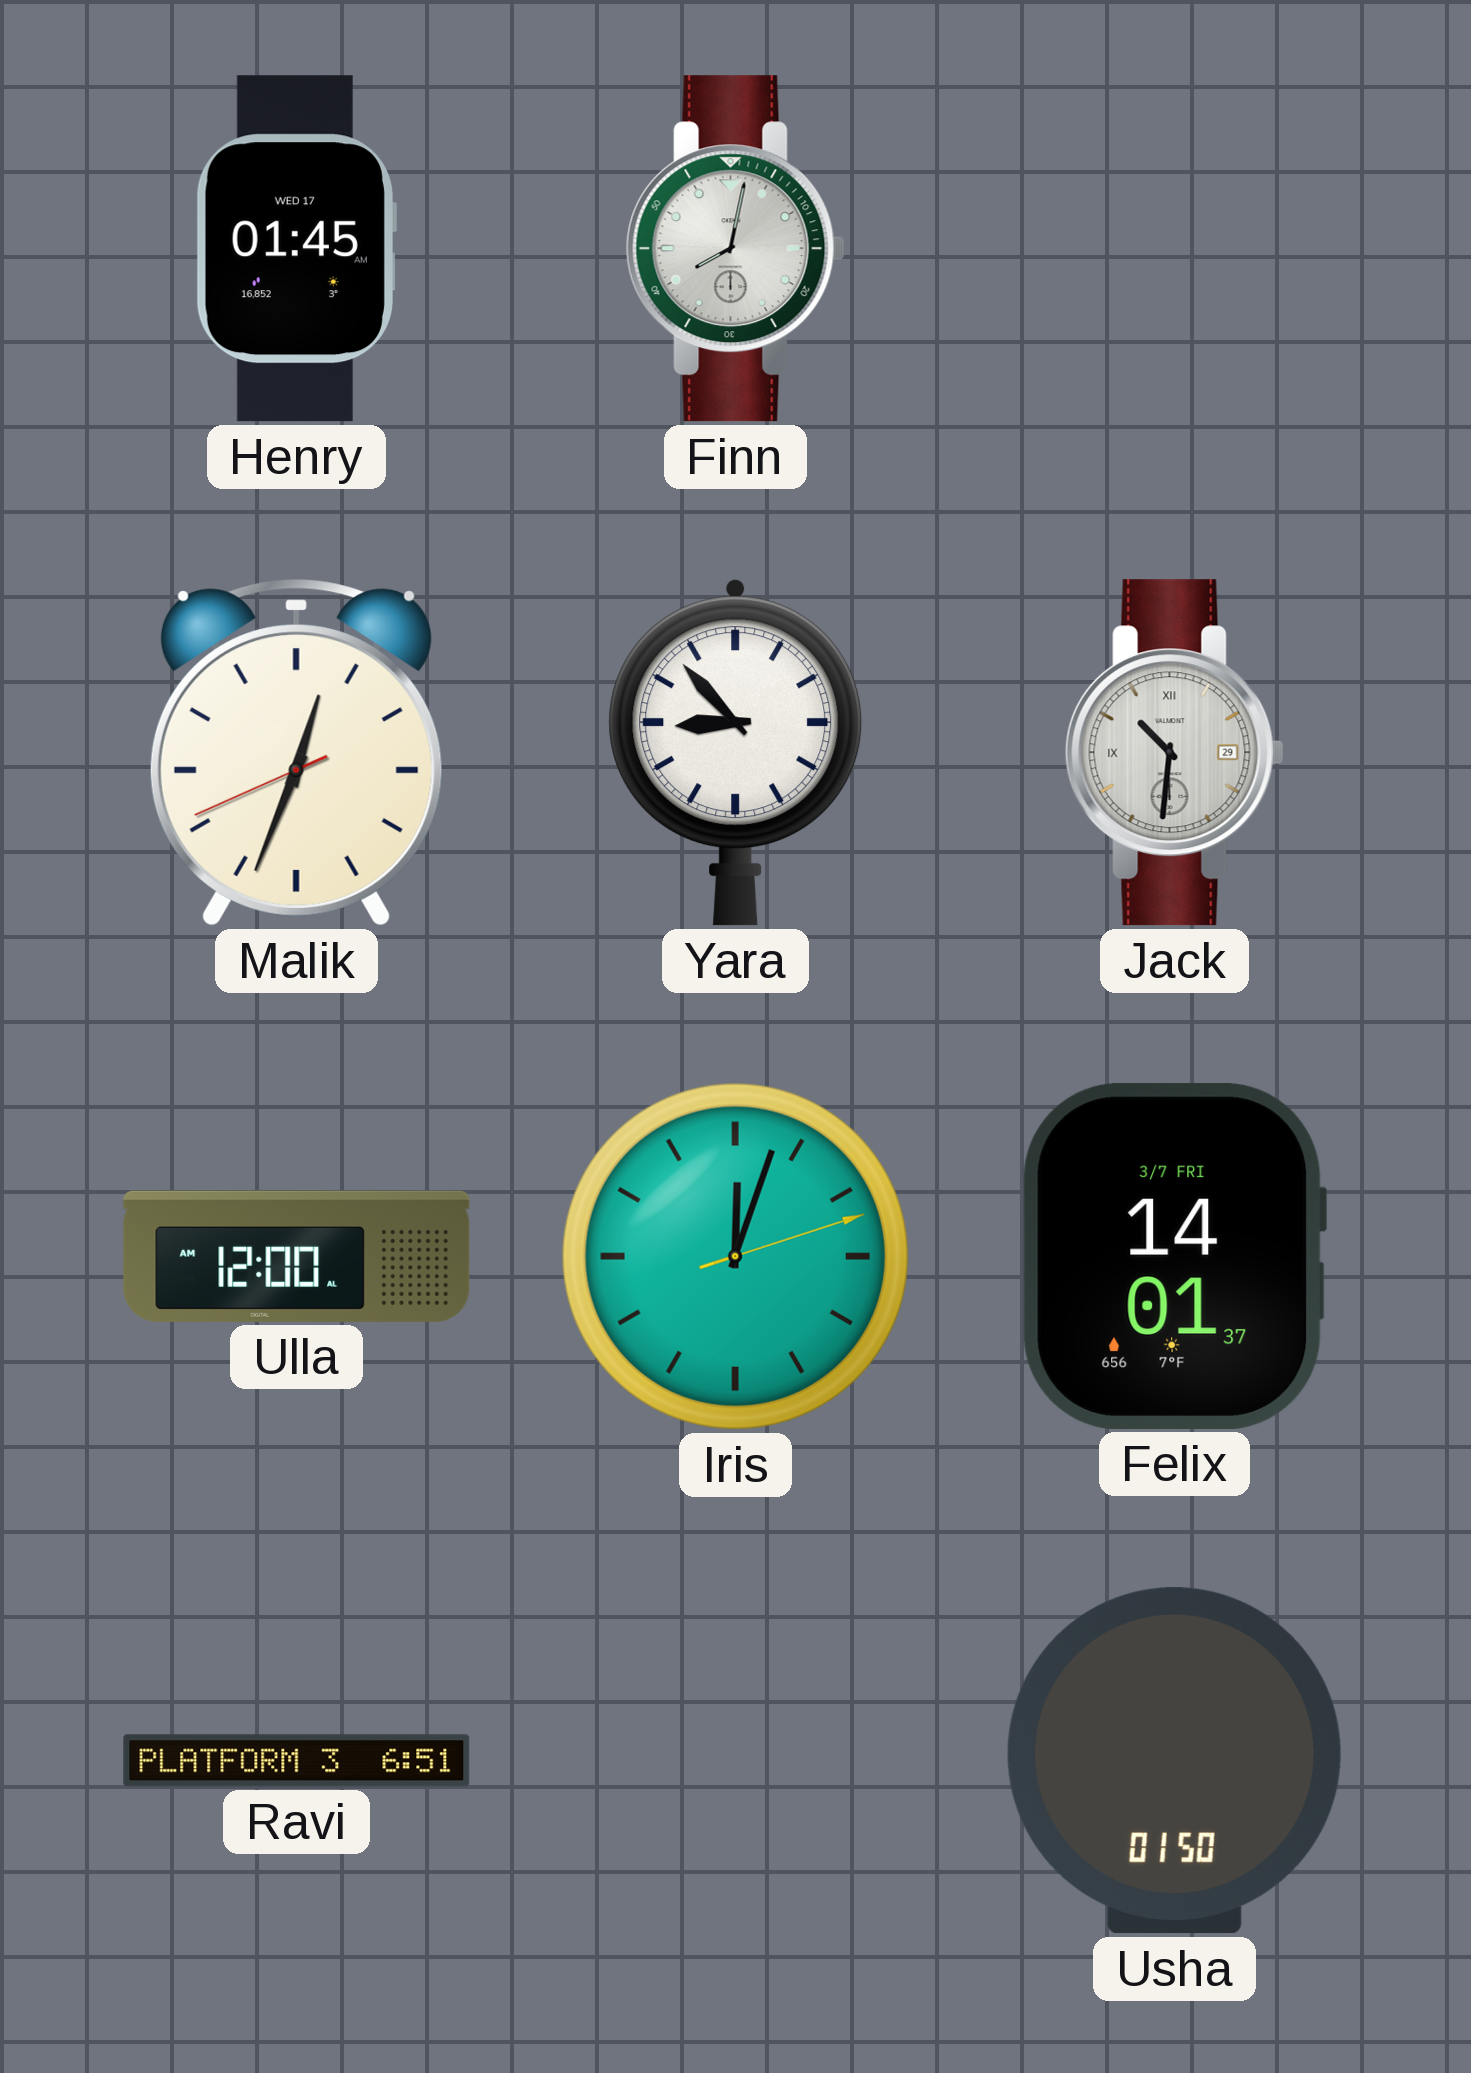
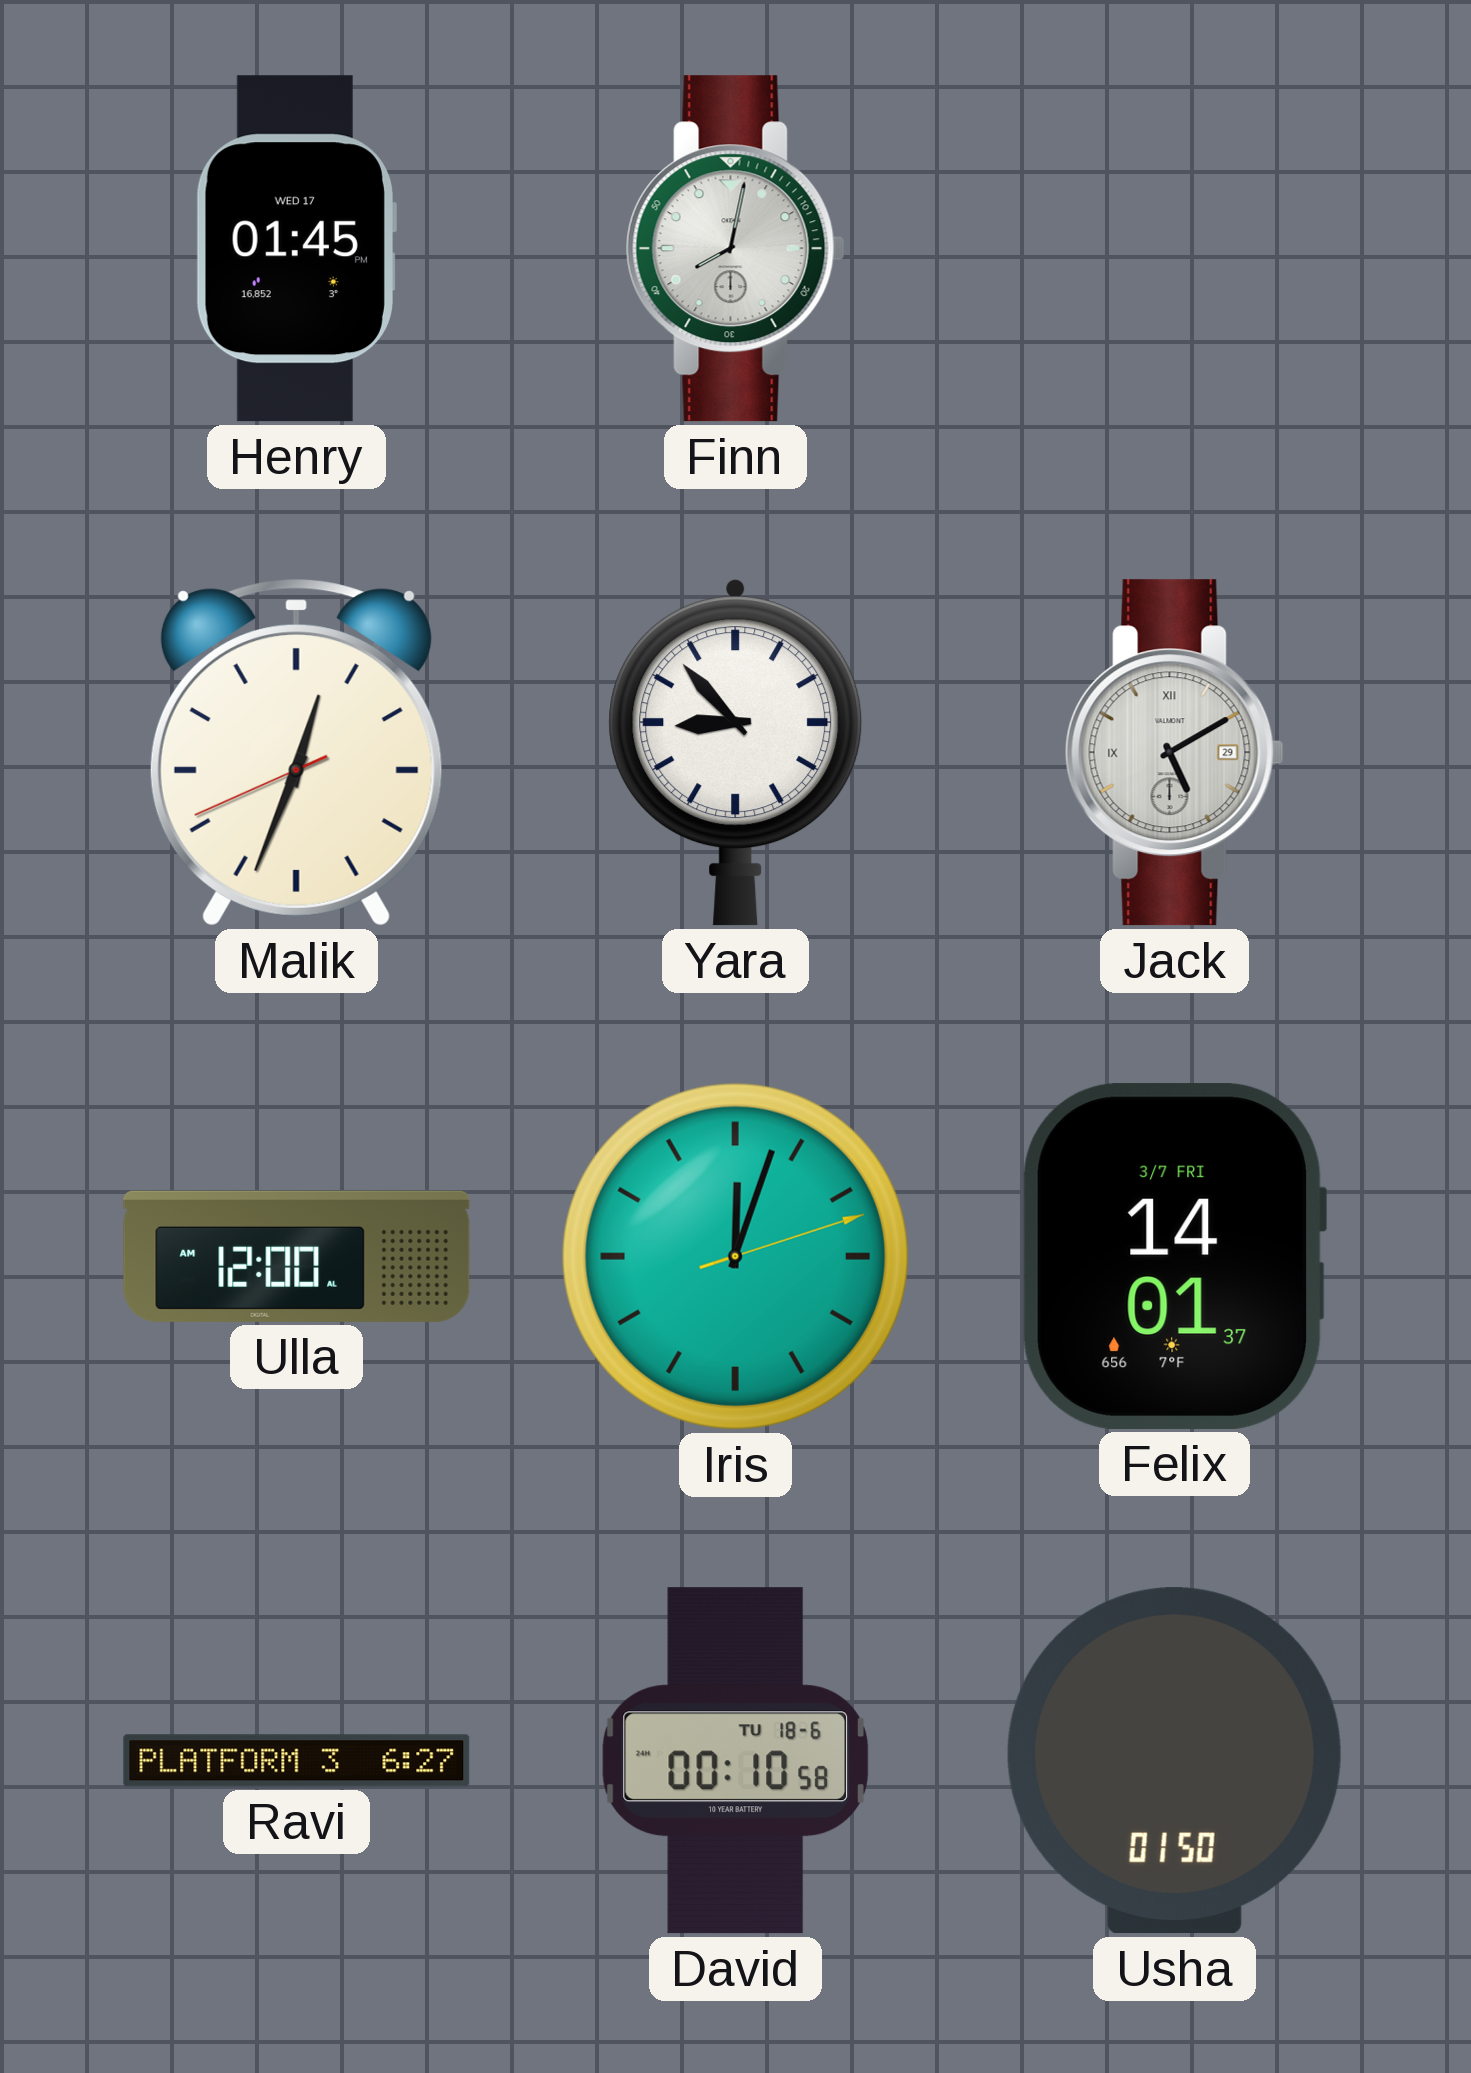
Henry: 01:45 AM -> 01:45 PM
Jack: 10:31 -> 5:10
Ravi: 6:51 -> 6:27
David: none -> 00:10
